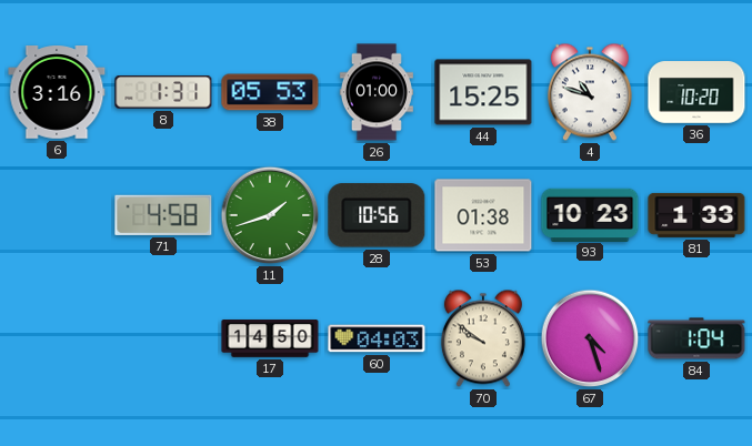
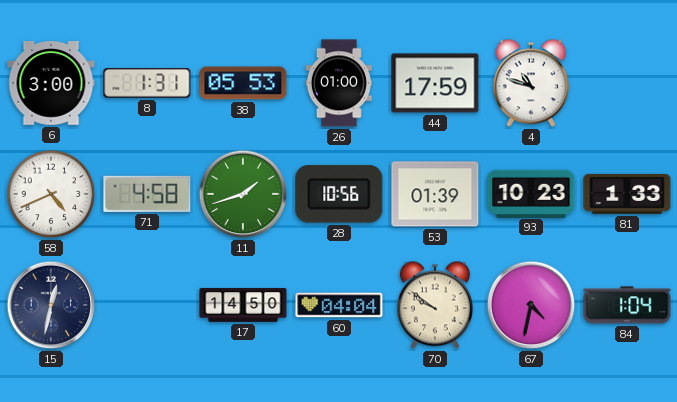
6: 3:16 -> 3:00
44: 15:25 -> 17:59
36: 10:20 -> none
58: none -> 4:41
53: 01:38 -> 01:39
15: none -> 12:32
60: 04:03 -> 04:04
67: 4:27 -> 4:32
